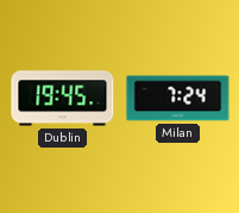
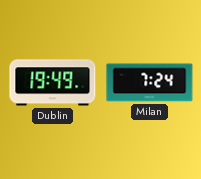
Dublin: 19:45 -> 19:49
